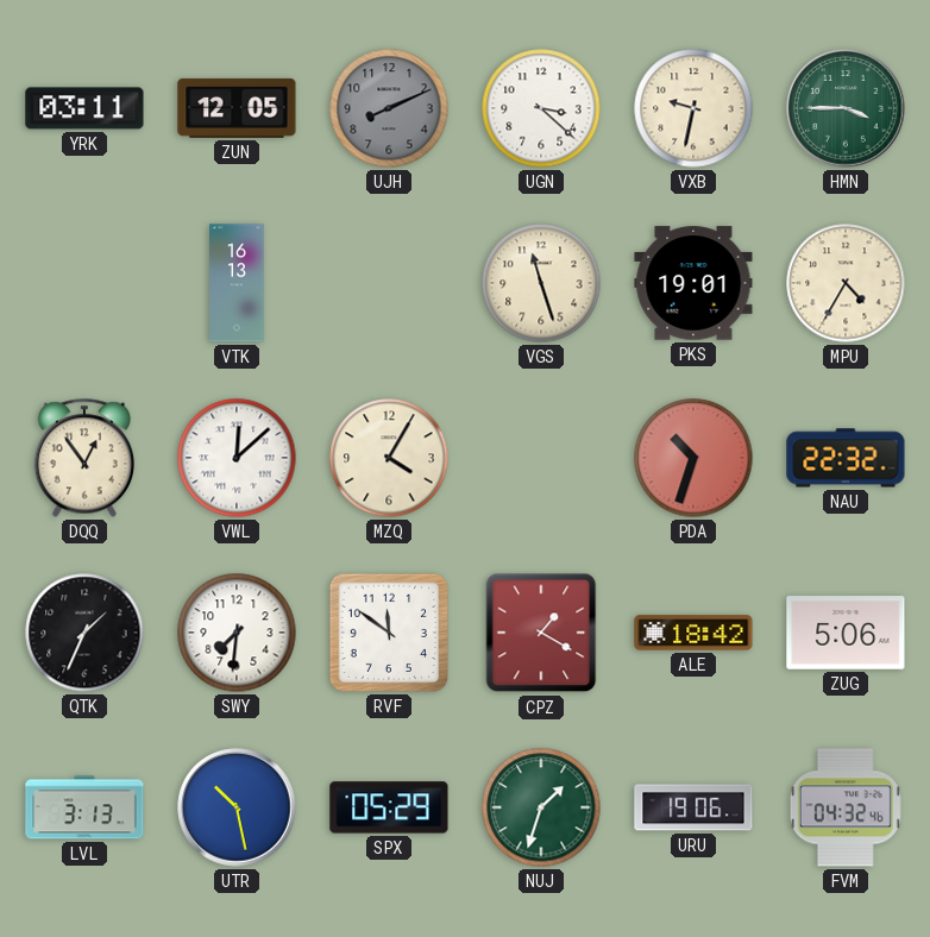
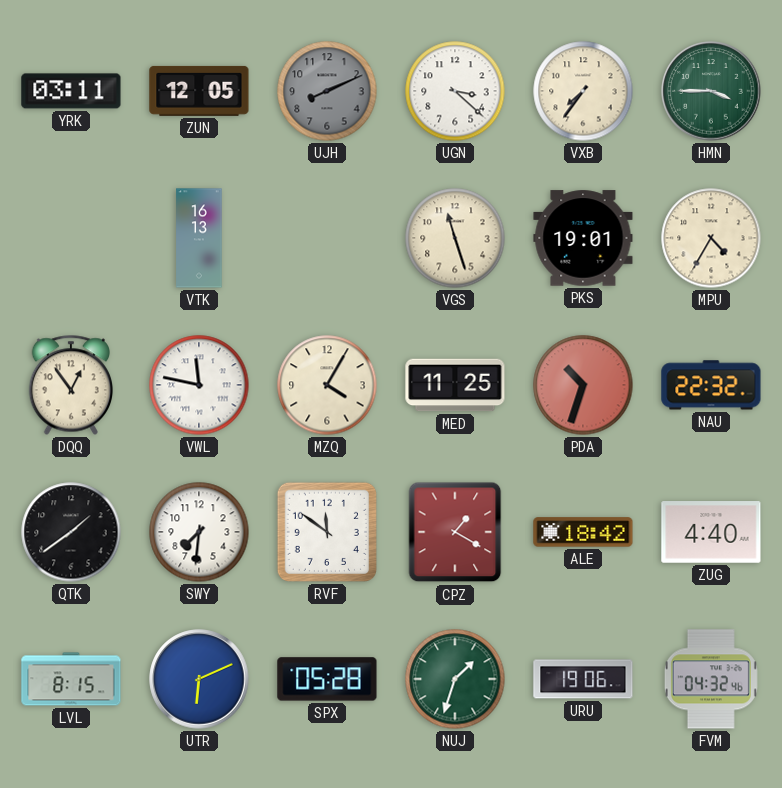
VXB: 9:32 -> 7:36
VWL: 12:08 -> 11:47
MED: none -> 11:25
QTK: 1:34 -> 1:39
ZUG: 5:06 -> 4:40
LVL: 3:13 -> 8:15
UTR: 10:28 -> 6:11
SPX: 05:29 -> 05:28
